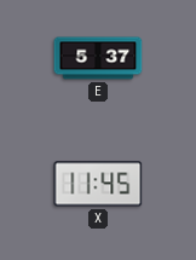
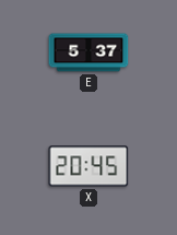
X: 11:45 -> 20:45
